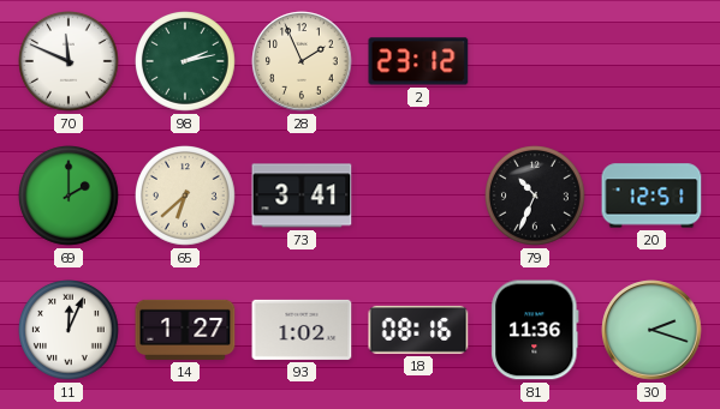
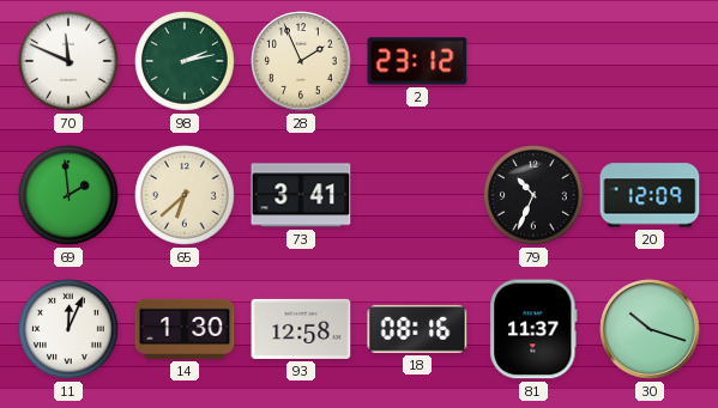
69: 2:00 -> 1:59
20: 12:51 -> 12:09
14: 1:27 -> 1:30
93: 1:02 -> 12:58
81: 11:36 -> 11:37
30: 2:18 -> 10:18
